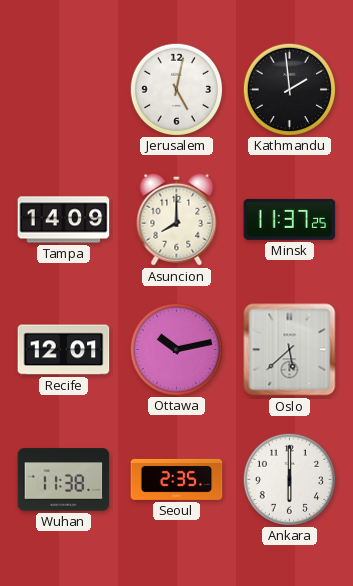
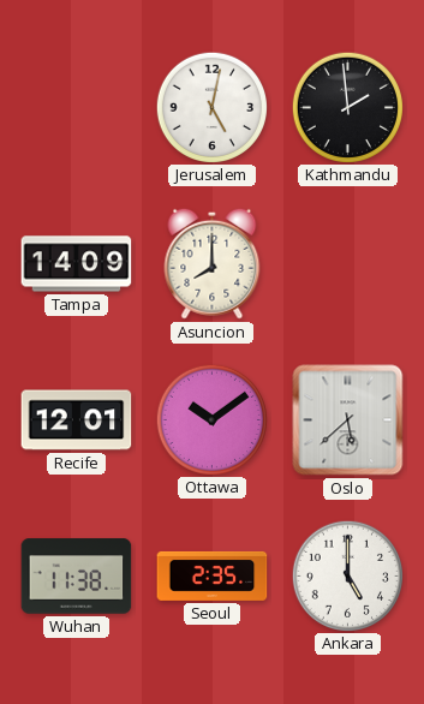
Minsk: 11:37 -> none
Ottawa: 10:13 -> 10:09
Ankara: 6:00 -> 5:00
